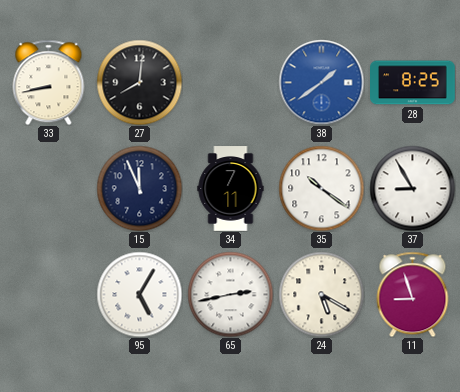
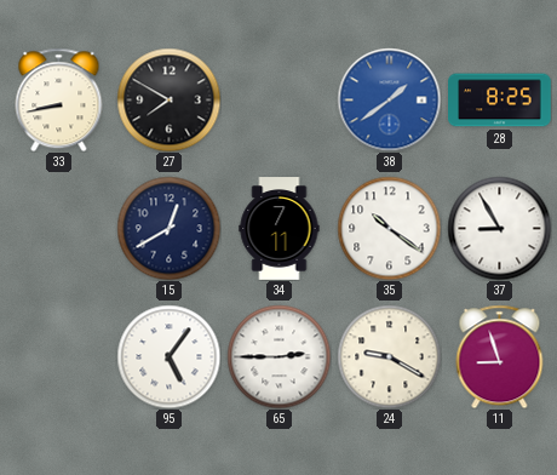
27: 8:01 -> 7:50
15: 11:56 -> 12:40
95: 5:05 -> 5:06
65: 2:43 -> 2:45
24: 5:20 -> 9:20
